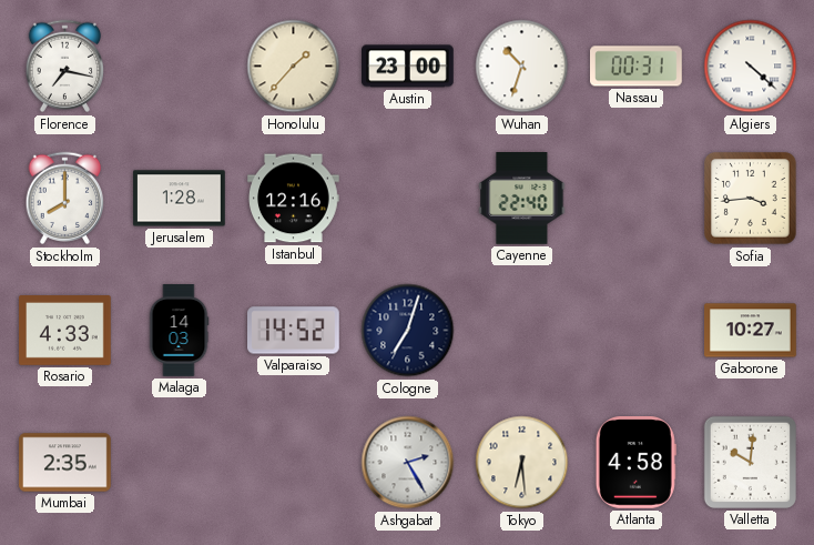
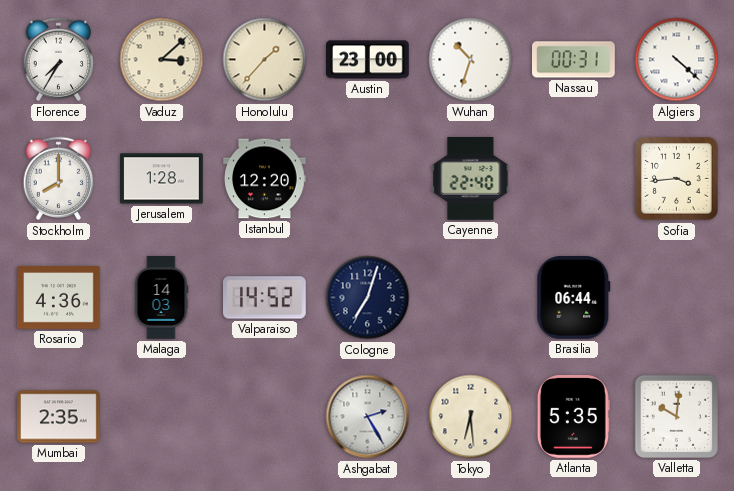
Florence: 7:17 -> 7:35
Vaduz: none -> 3:08
Istanbul: 12:16 -> 12:20
Rosario: 4:33 -> 4:36
Brasilia: none -> 06:44
Gaborone: 10:27 -> none
Atlanta: 4:58 -> 5:35
